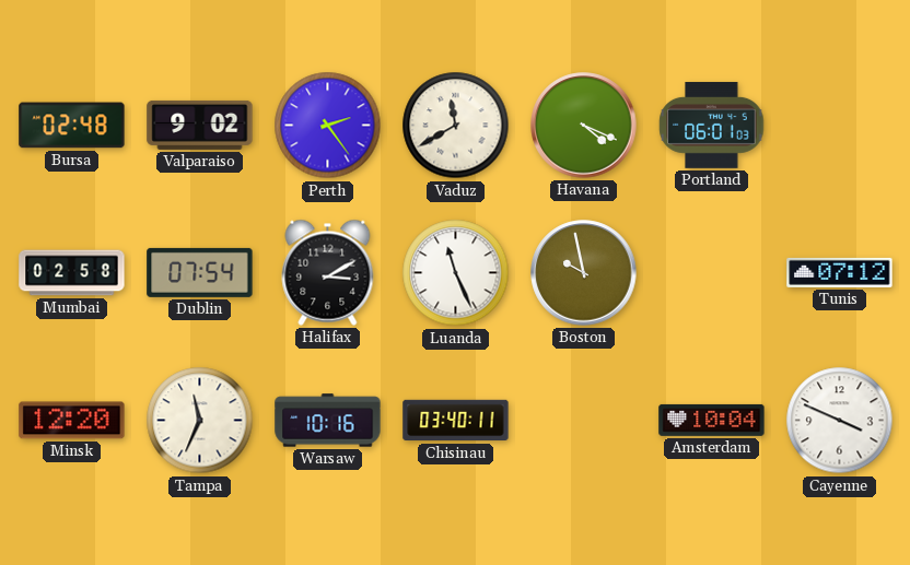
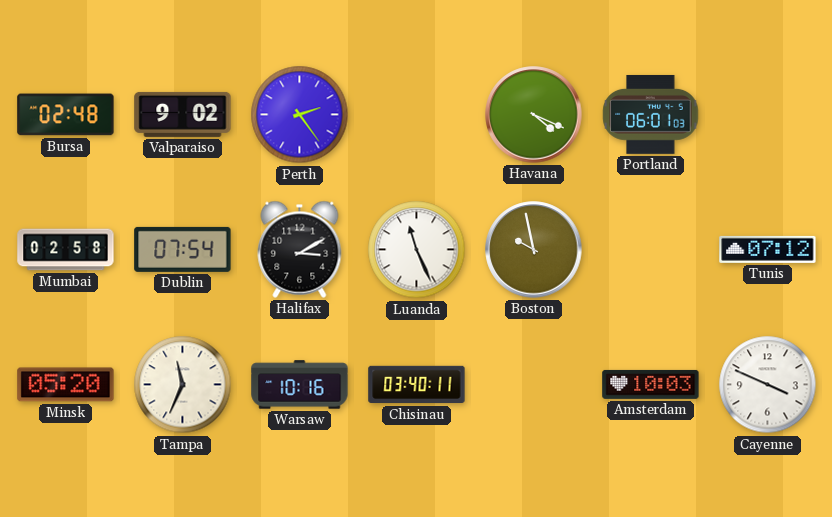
Vaduz: 11:40 -> none
Minsk: 12:20 -> 05:20
Amsterdam: 10:04 -> 10:03
